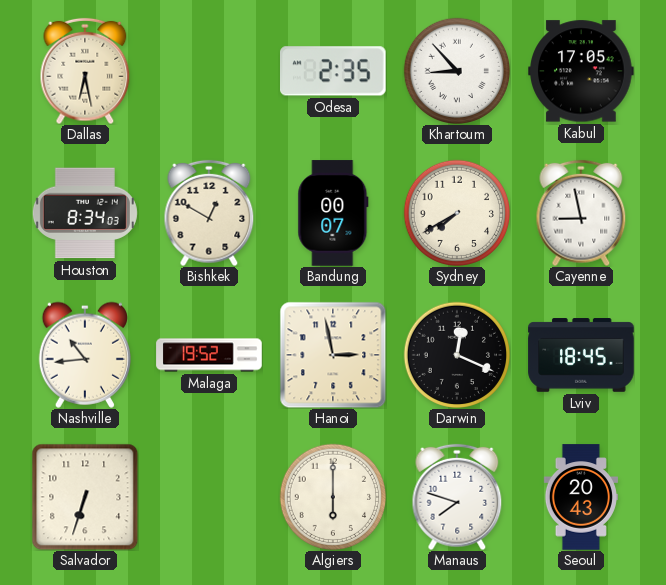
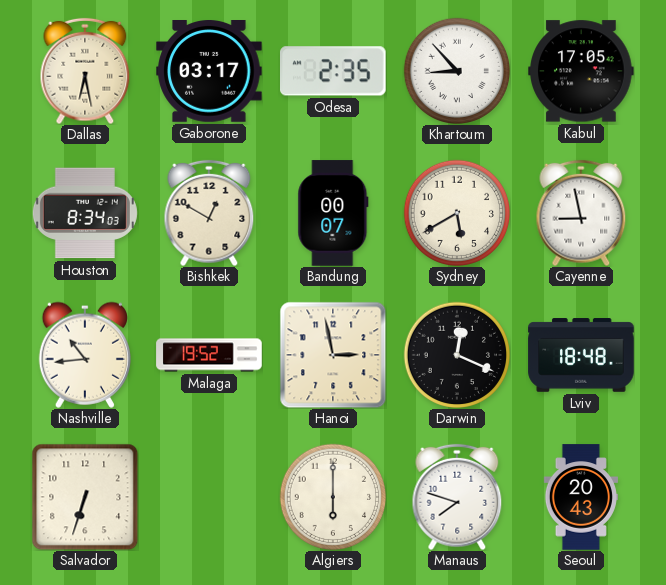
Gaborone: none -> 03:17
Sydney: 7:40 -> 5:40
Lviv: 18:45 -> 18:48
